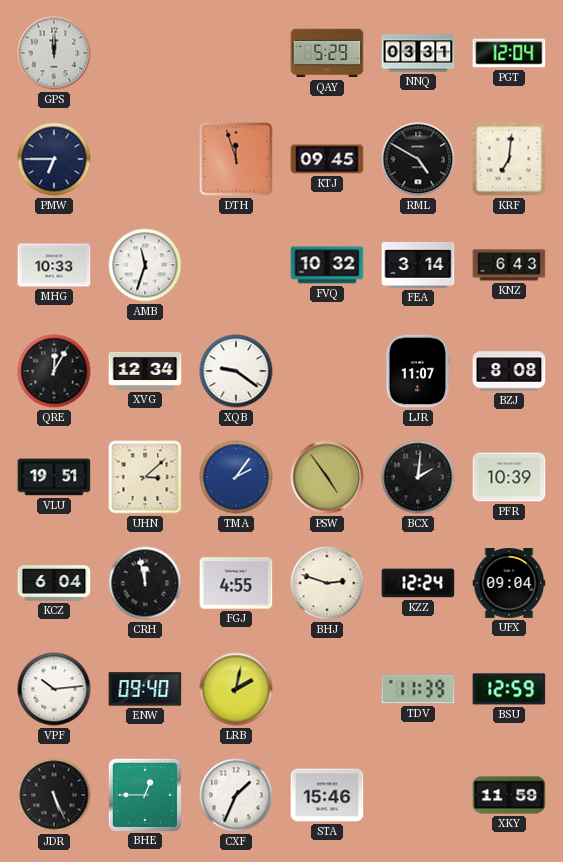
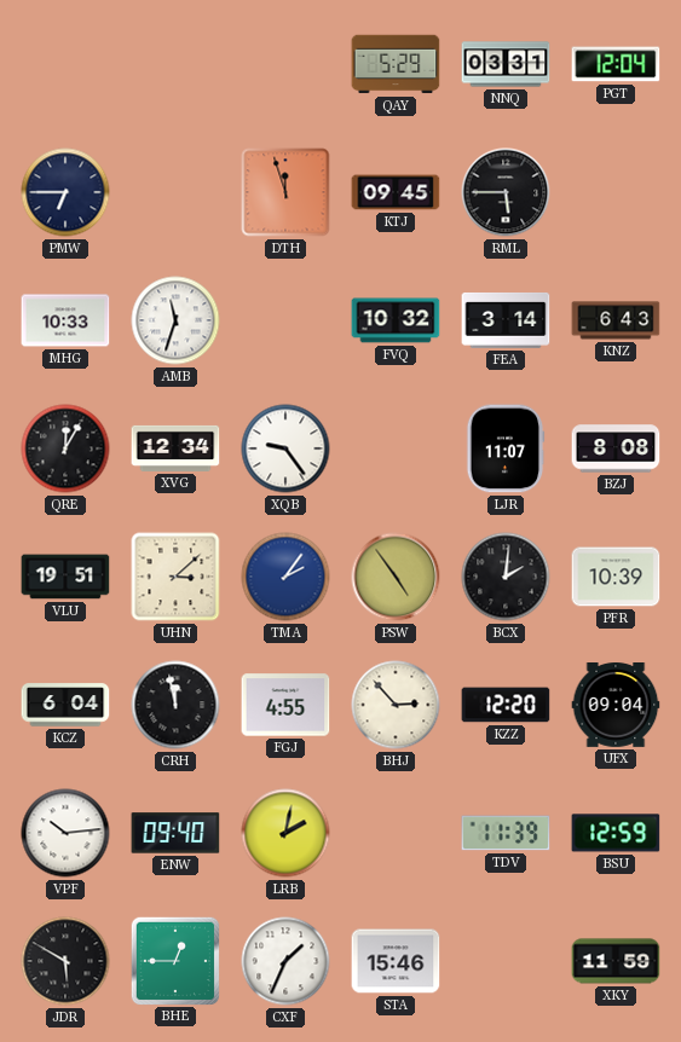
GPS: 12:00 -> none
RML: 4:50 -> 5:45
KRF: 7:01 -> none
XQB: 9:21 -> 9:24
BHJ: 2:48 -> 2:53
KZZ: 12:24 -> 12:20
JDR: 5:26 -> 5:50
